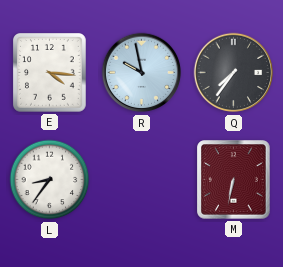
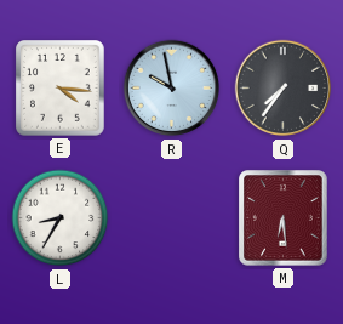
L: 8:36 -> 8:35
M: 6:32 -> 6:29
